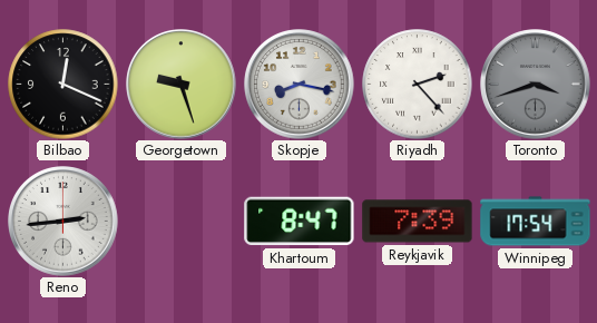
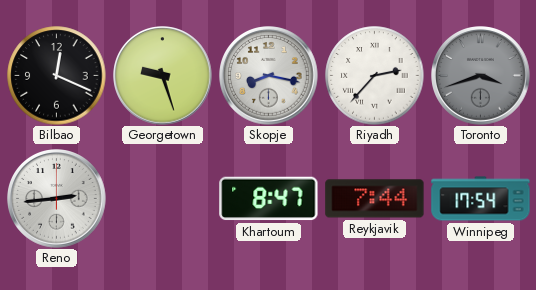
Riyadh: 2:23 -> 2:37
Reykjavik: 7:39 -> 7:44
